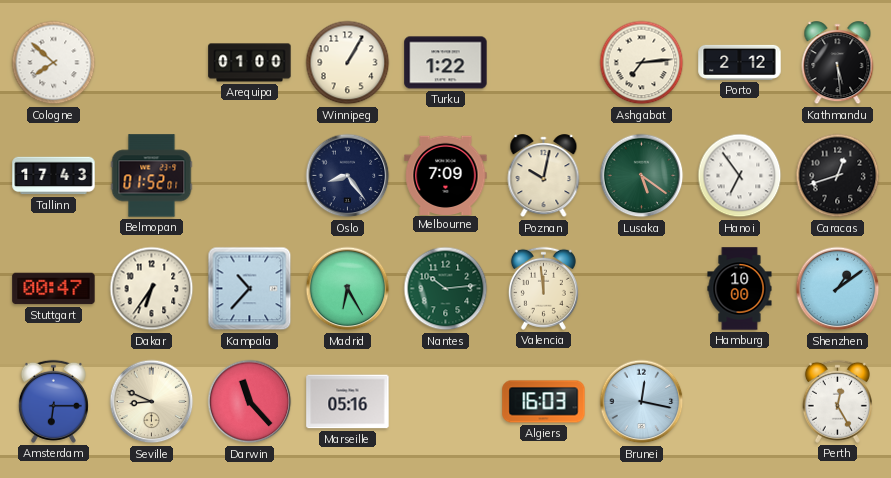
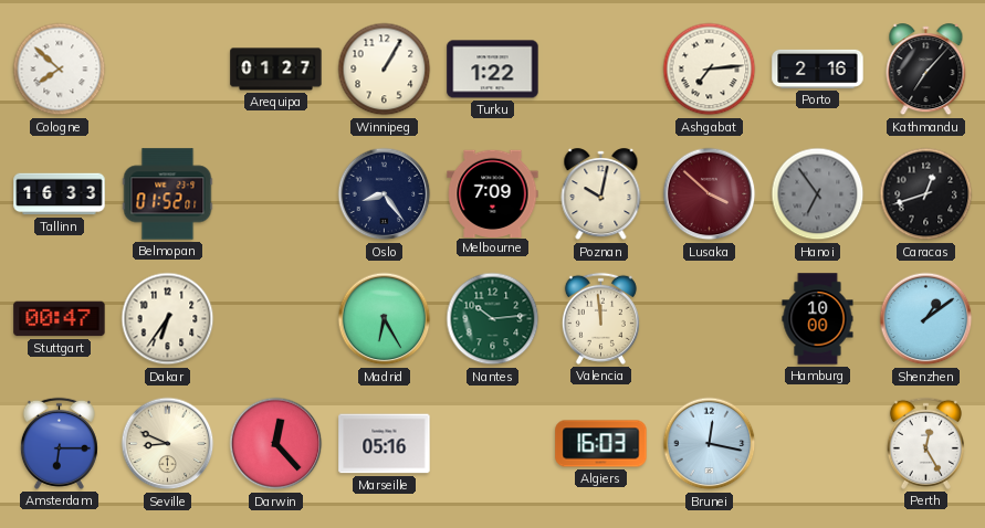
Arequipa: 01:00 -> 01:27
Porto: 2:12 -> 2:16
Kathmandu: 5:29 -> 7:07
Tallinn: 17:43 -> 16:33
Lusaka: 5:21 -> 3:52
Lusaka dial: green -> burgundy
Hanoi dial: white -> grey
Kampala: 10:37 -> none
Darwin: 11:23 -> 12:23
